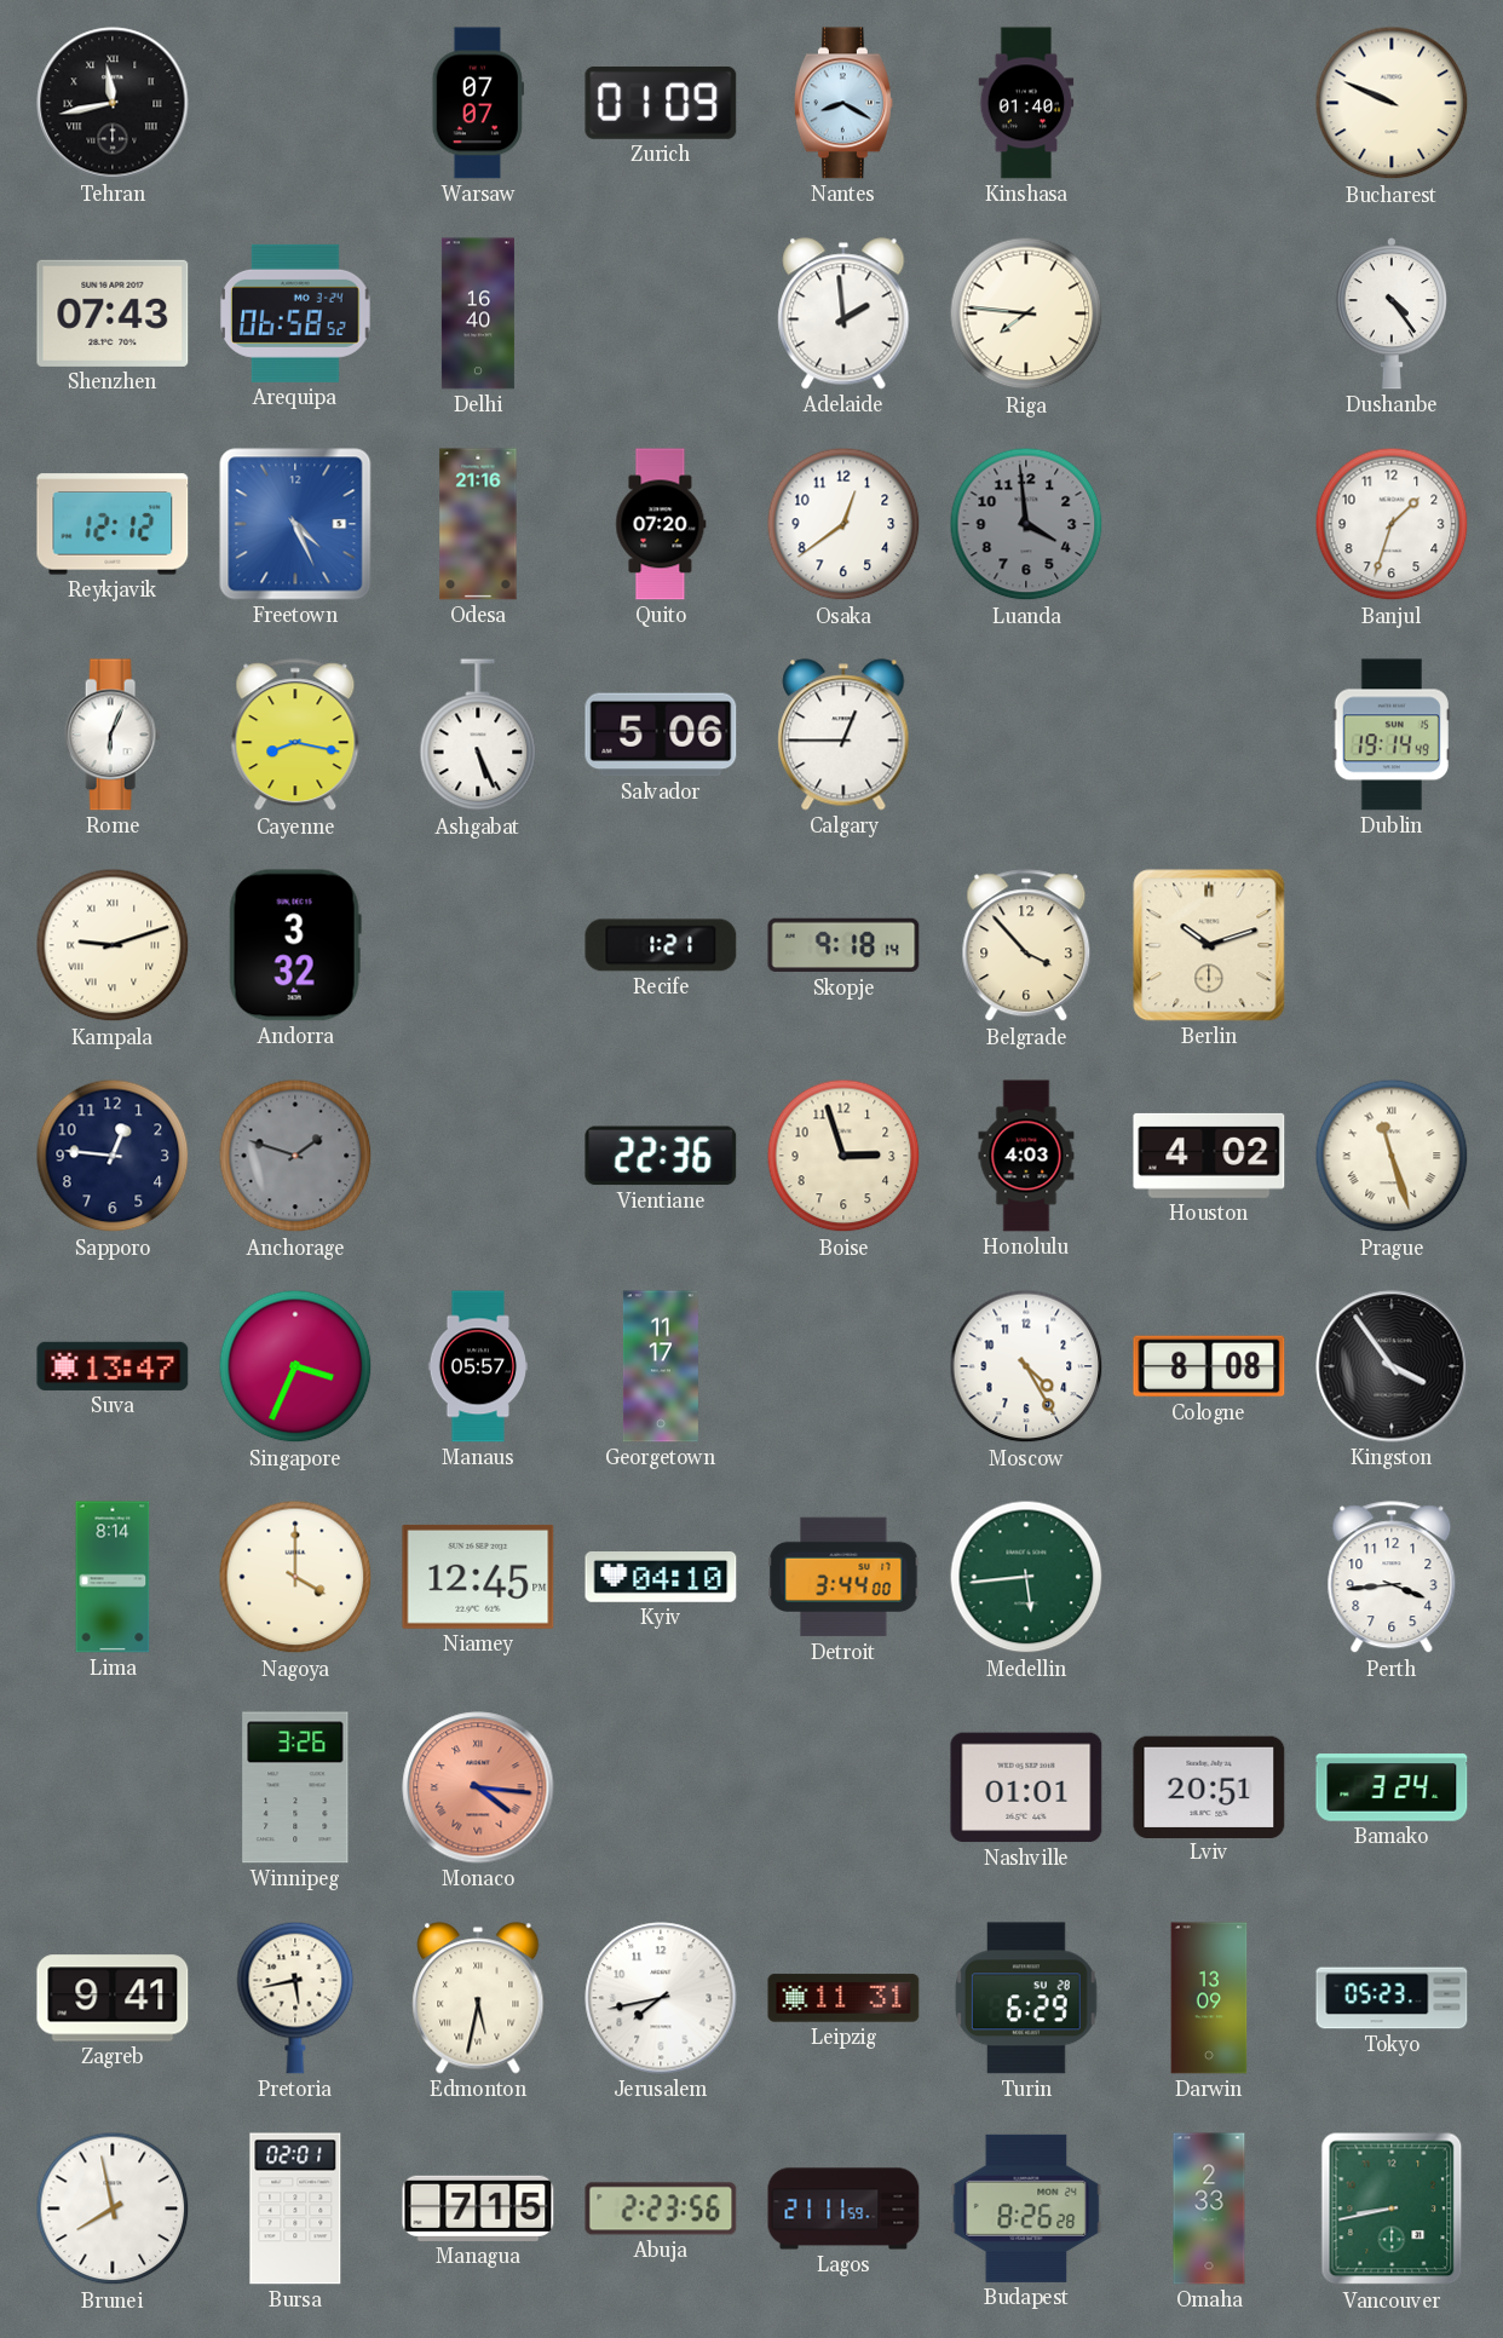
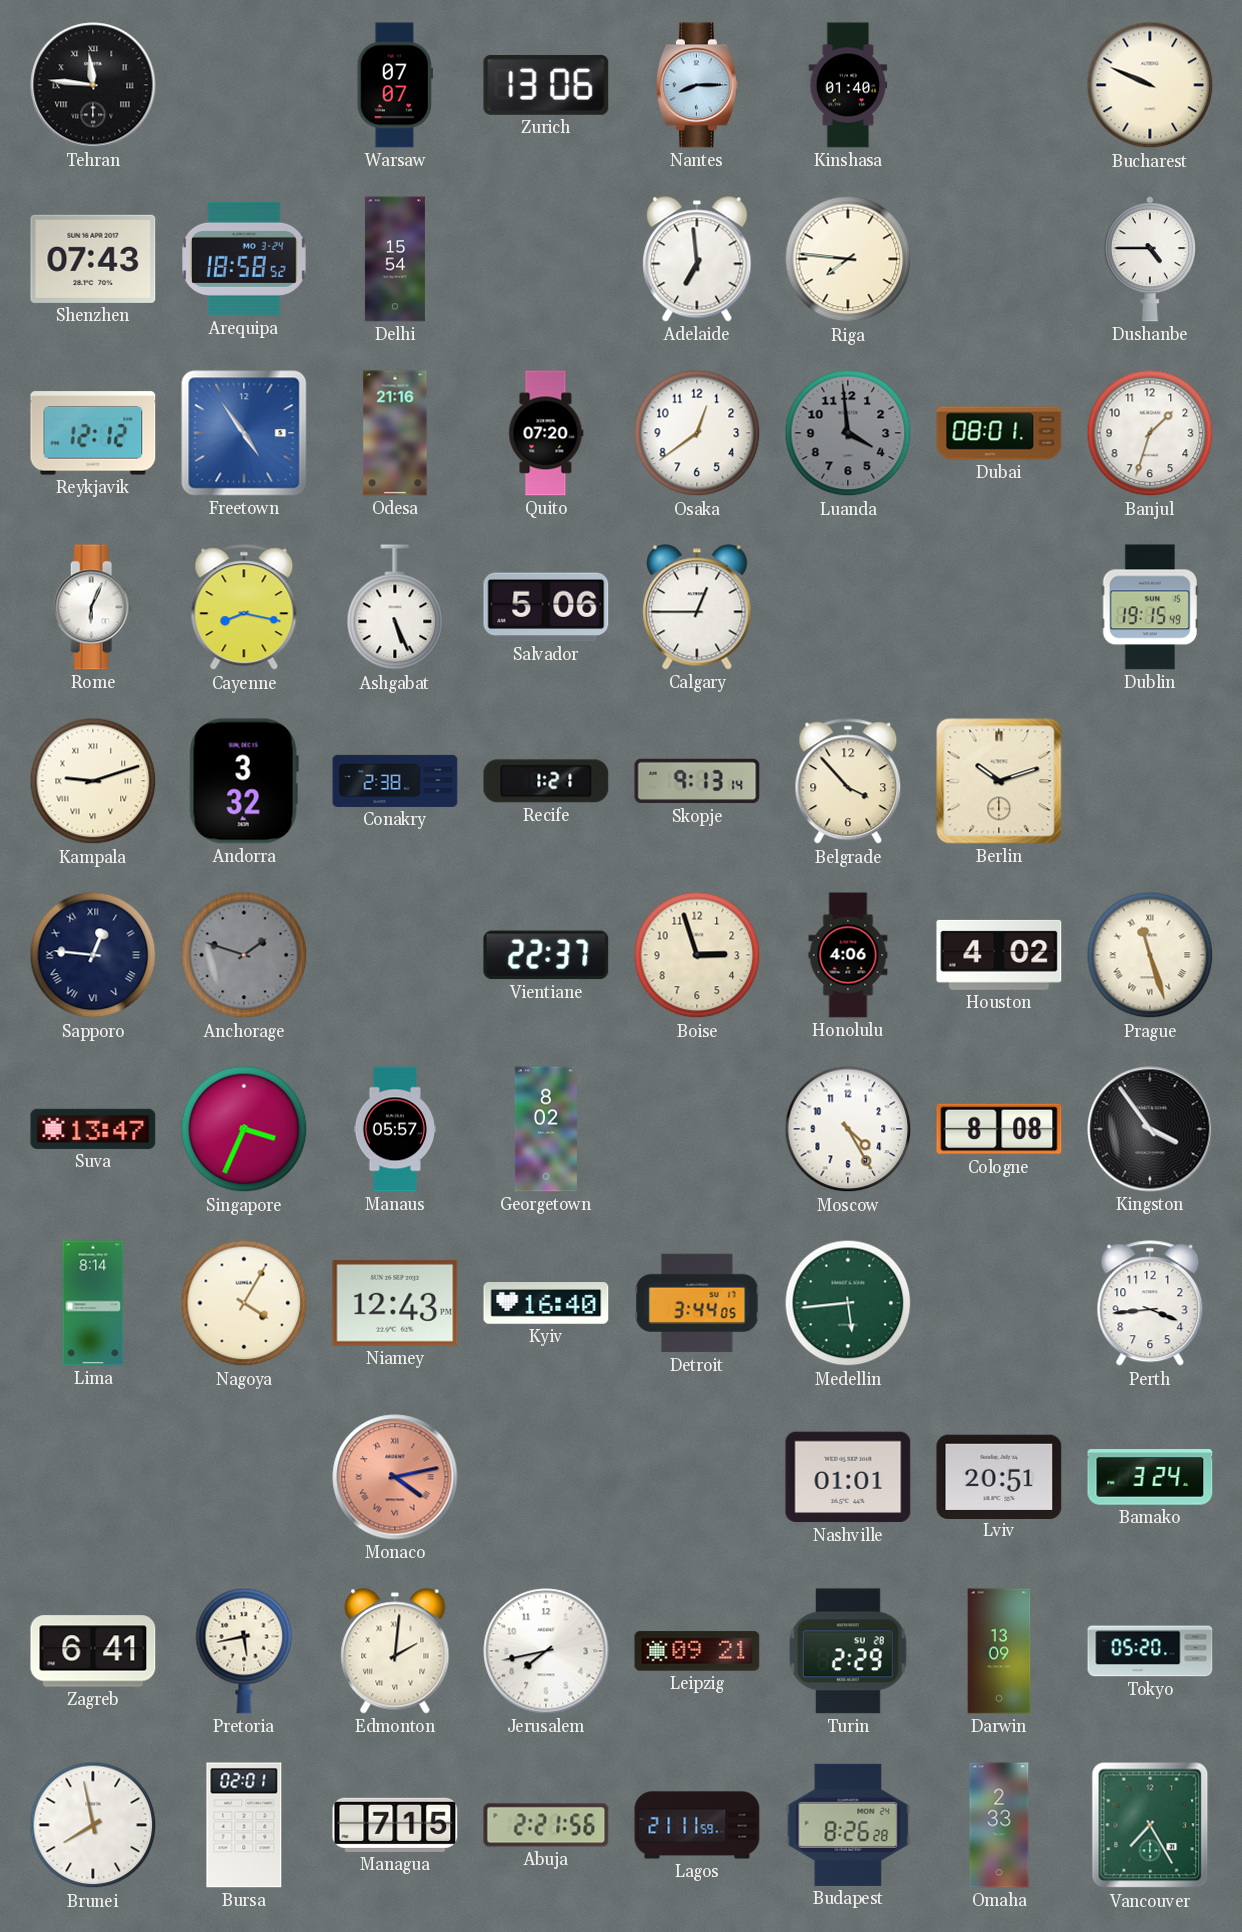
Tehran: 11:43 -> 11:46
Zurich: 01:09 -> 13:06
Nantes: 8:20 -> 8:15
Arequipa: 06:58 -> 18:58
Delhi: 16:40 -> 15:54
Adelaide: 1:59 -> 6:59
Dushanbe: 4:24 -> 4:45
Freetown: 4:26 -> 4:54
Dubai: none -> 08:01
Dublin: 19:14 -> 19:15
Conakry: none -> 2:38
Skopje: 9:18 -> 9:13
Sapporo numerals: Arabic -> Roman
Vientiane: 22:36 -> 22:37
Honolulu: 4:03 -> 4:06
Georgetown: 11:17 -> 8:02
Nagoya: 4:00 -> 4:05
Niamey: 12:45 -> 12:43
Kyiv: 04:10 -> 16:40
Detroit: 3:44:00 -> 3:44:05
Winnipeg: 3:26 -> none
Monaco: 4:16 -> 4:13
Zagreb: 9:41 -> 6:41
Edmonton: 5:32 -> 2:01
Leipzig: 11:31 -> 09:21
Turin: 6:29 -> 2:29
Tokyo: 05:23 -> 05:20
Abuja: 2:23 -> 2:21
Vancouver: 8:43 -> 7:25
